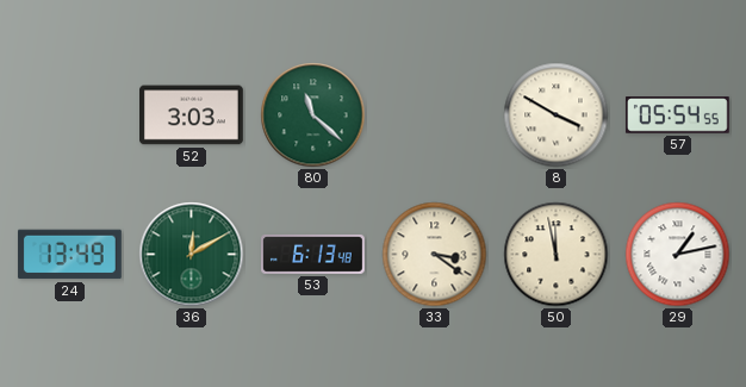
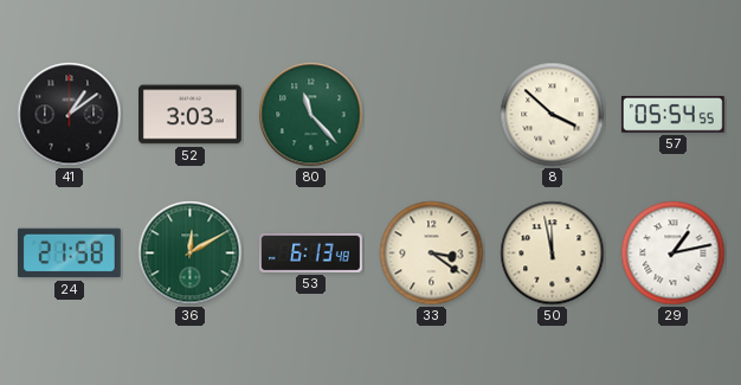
41: none -> 1:09
80: 11:22 -> 11:23
8: 3:50 -> 3:52
24: 13:49 -> 21:58
